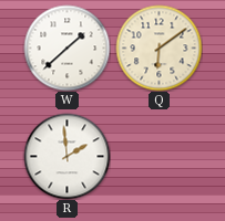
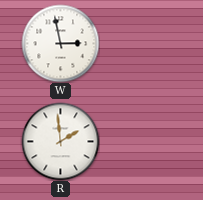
W: 1:38 -> 2:58
Q: 6:09 -> none
